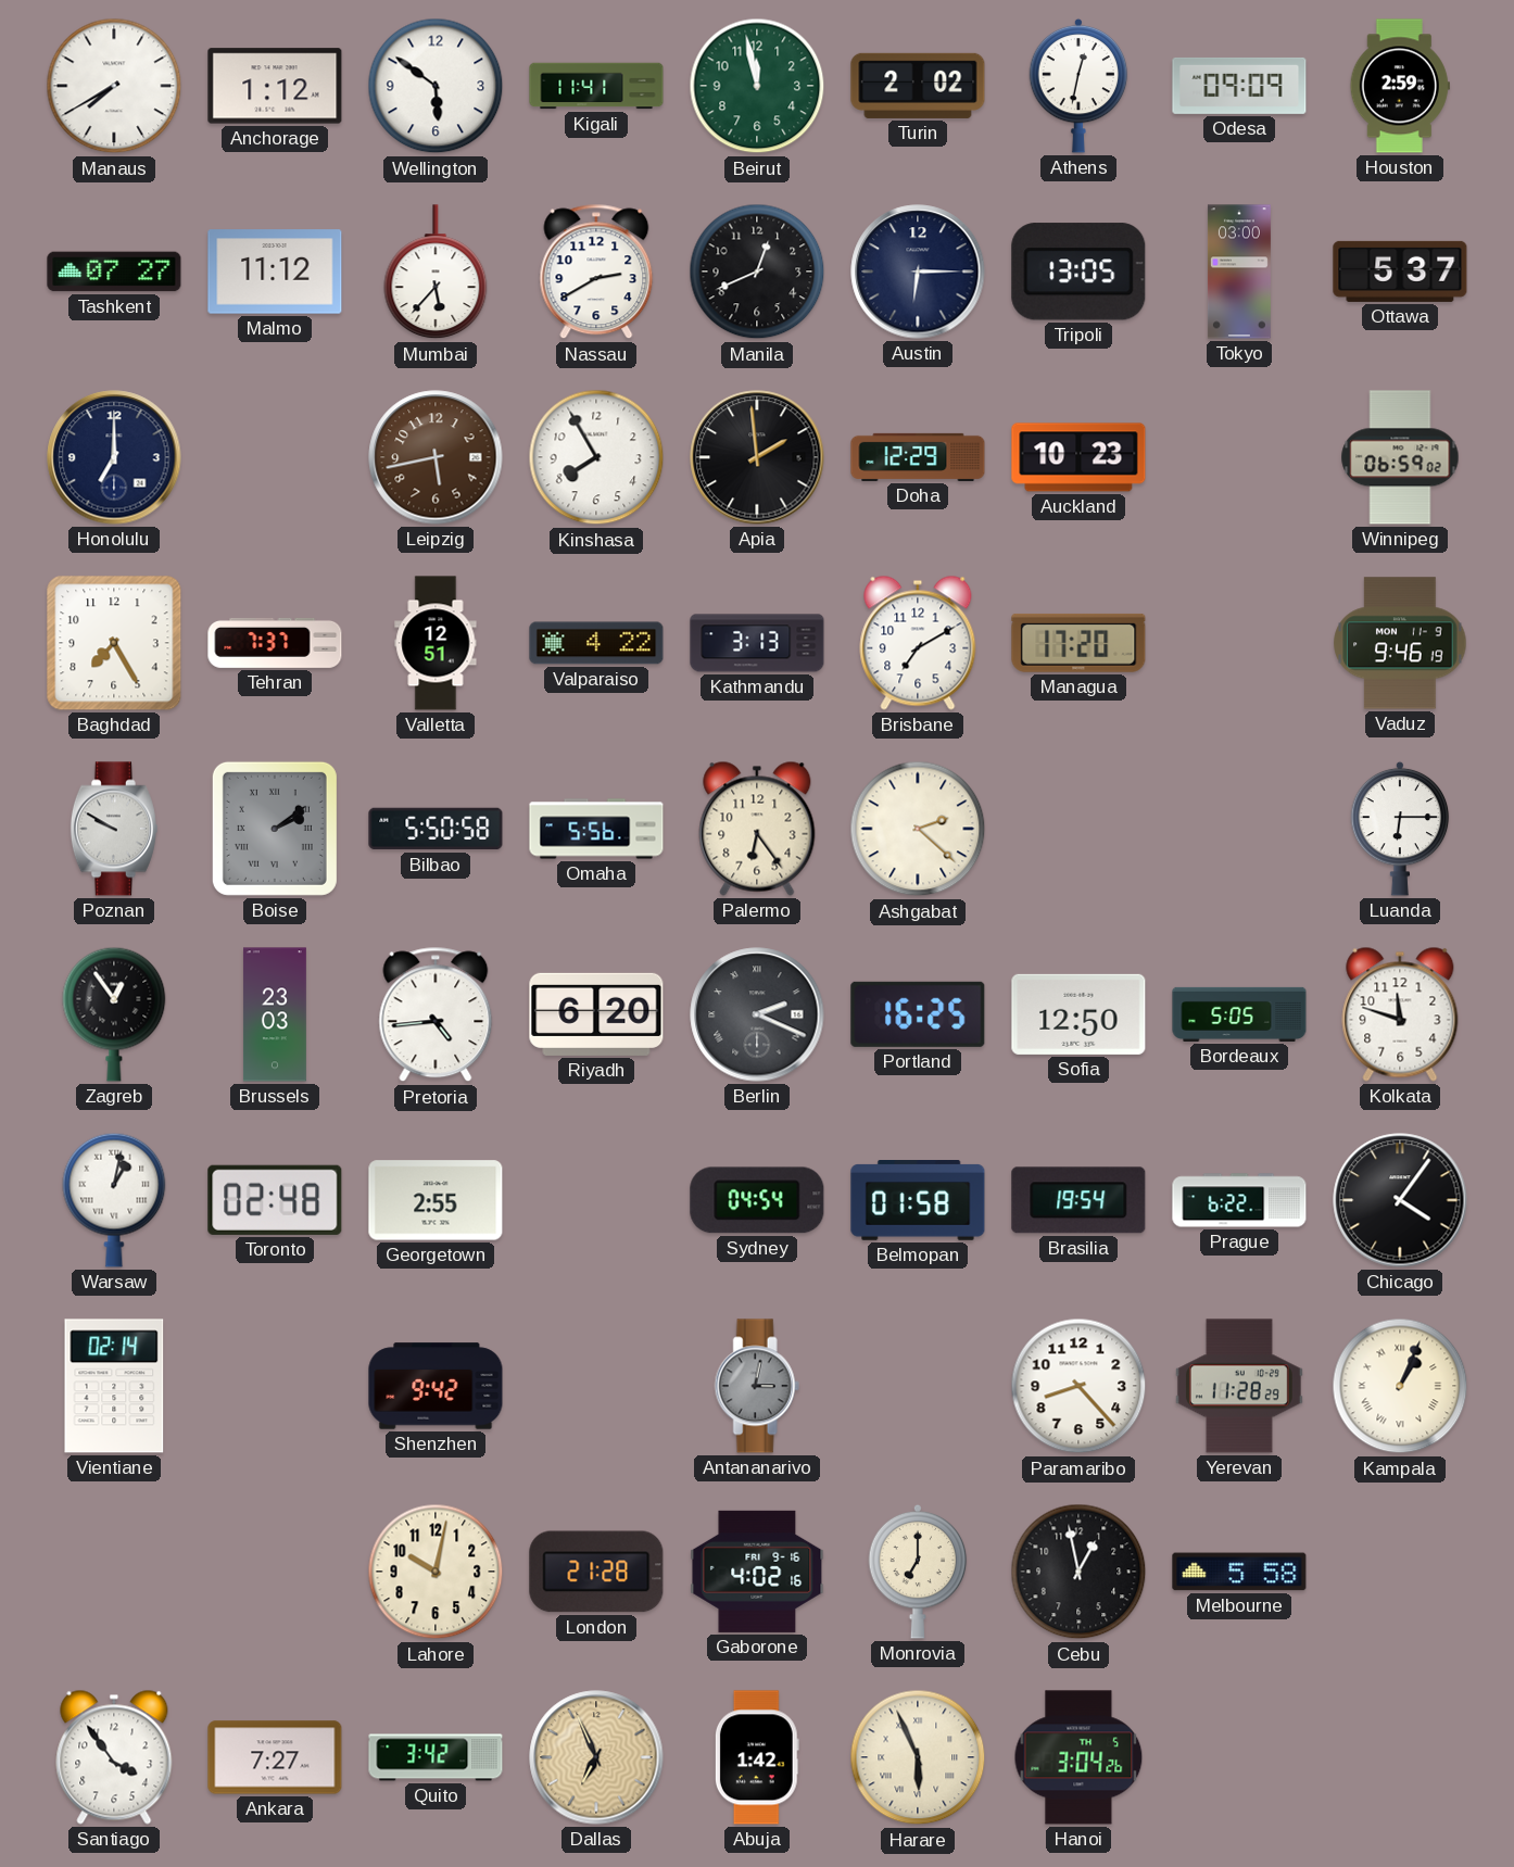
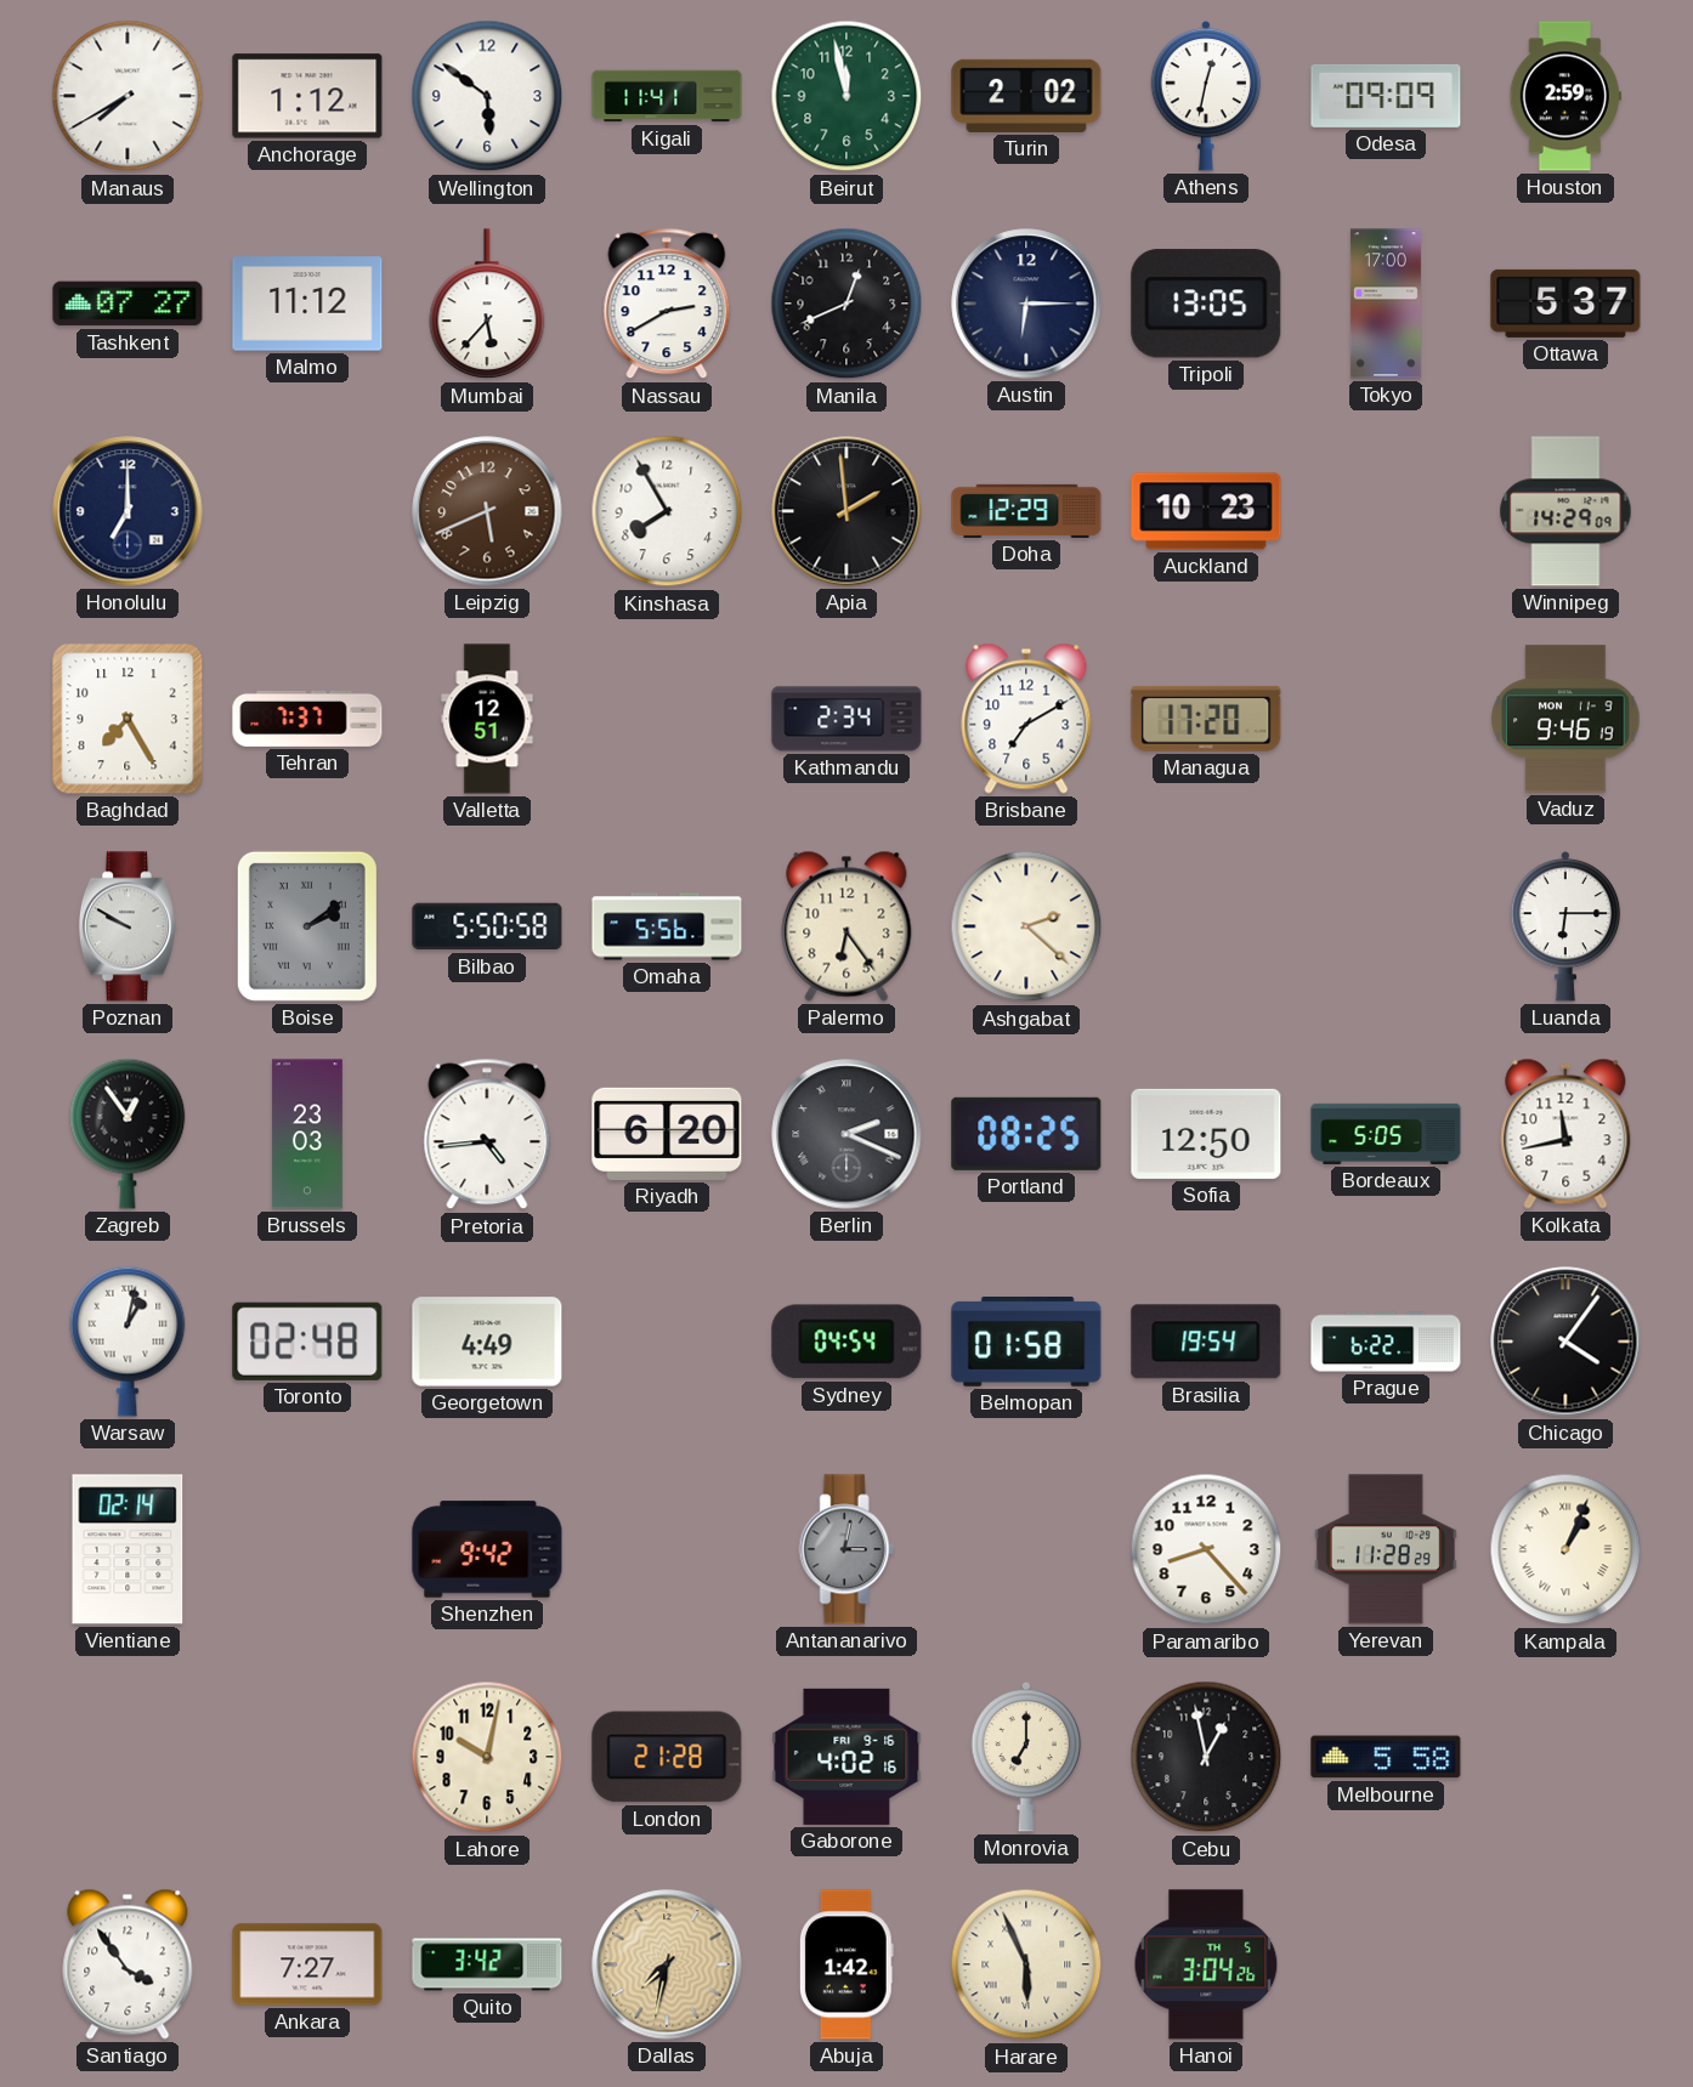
Tokyo: 03:00 -> 17:00
Leipzig: 5:43 -> 5:41
Winnipeg: 06:59 -> 14:29
Valparaiso: 4:22 -> none
Kathmandu: 3:13 -> 2:34
Portland: 16:25 -> 08:25
Kolkata: 11:48 -> 11:43
Georgetown: 2:55 -> 4:49
Dallas: 6:56 -> 7:32
